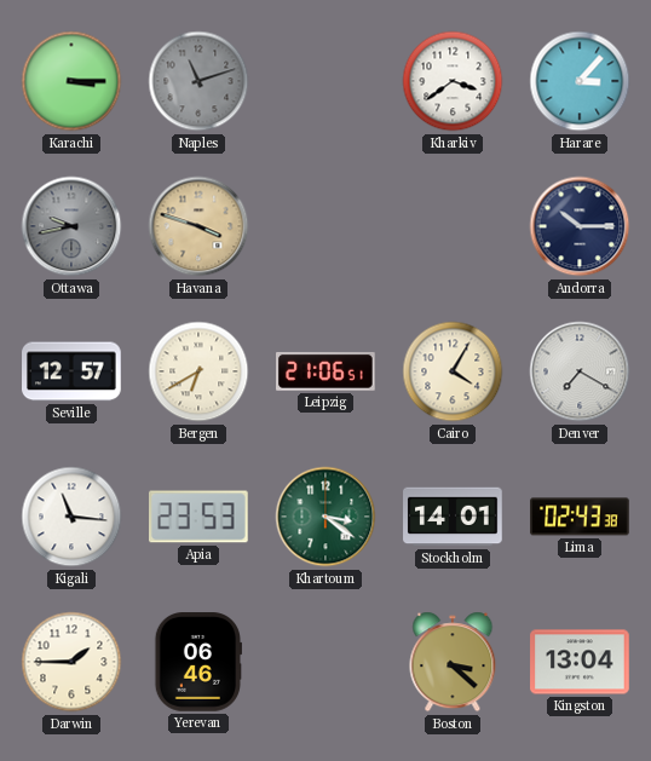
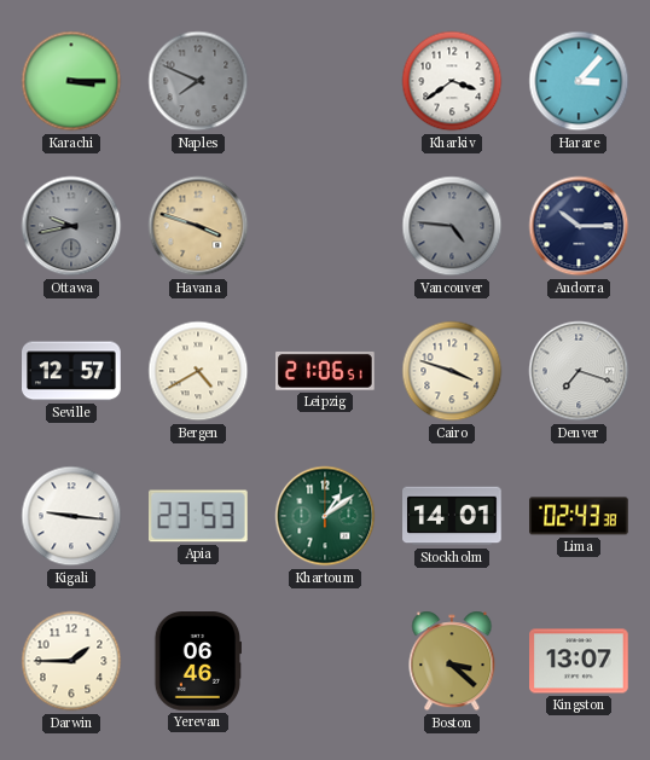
Naples: 11:12 -> 7:49
Vancouver: none -> 4:46
Bergen: 6:40 -> 4:40
Cairo: 4:05 -> 3:48
Denver: 7:20 -> 7:18
Kigali: 11:16 -> 9:16
Khartoum: 3:21 -> 1:09
Kingston: 13:04 -> 13:07
